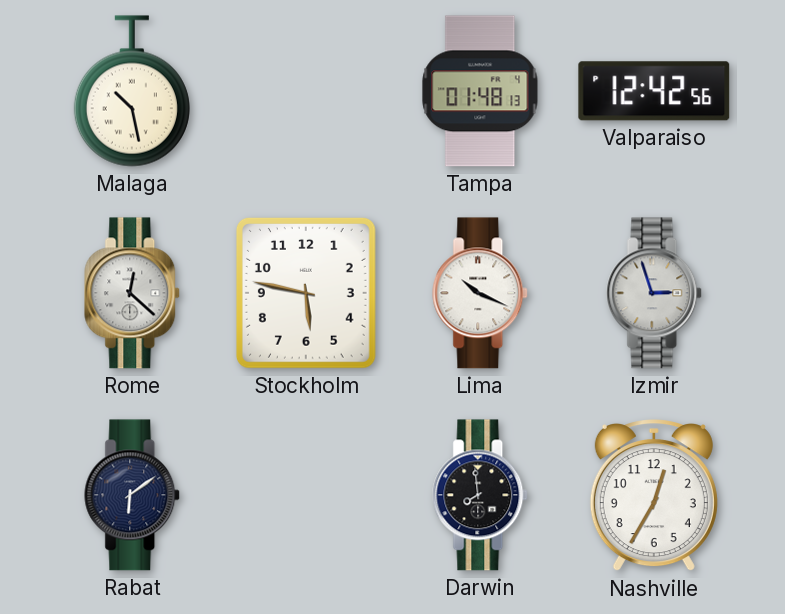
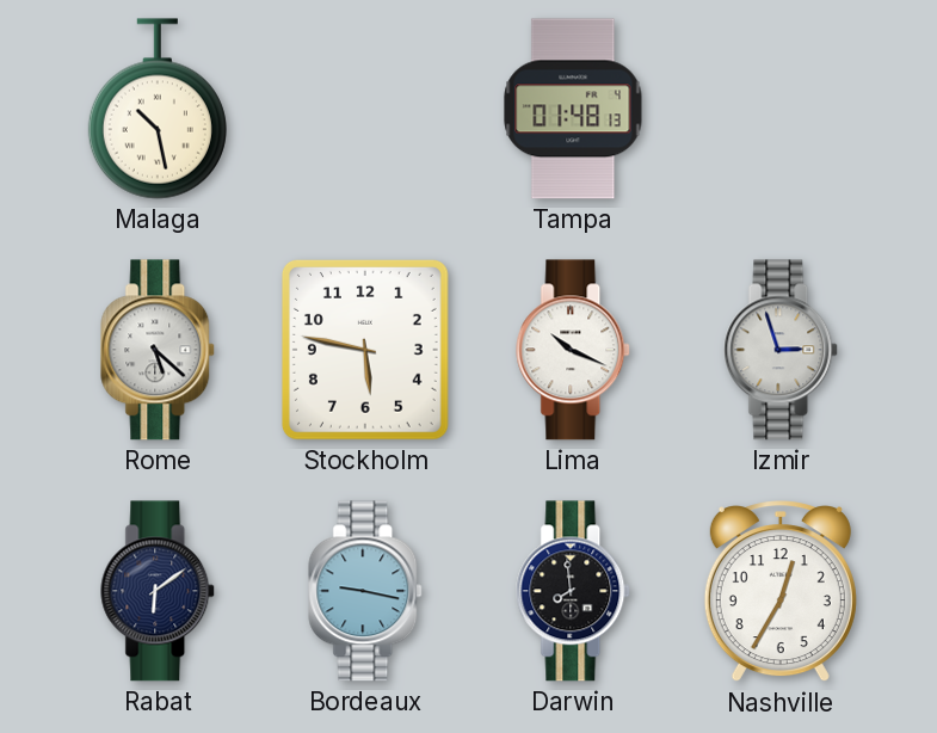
Valparaiso: 12:42 -> none
Rome: 12:22 -> 5:22
Bordeaux: none -> 9:17
